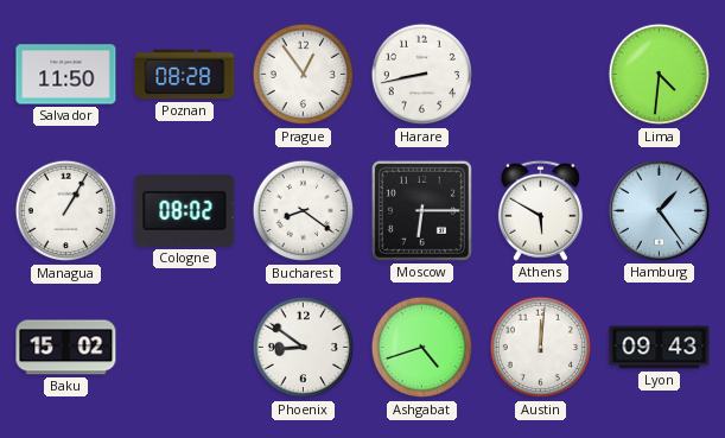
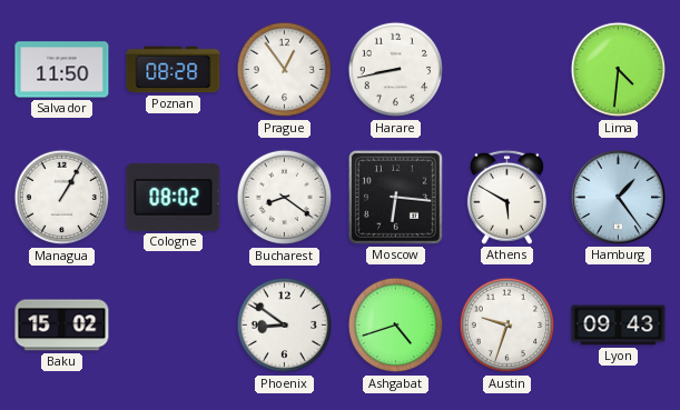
Moscow: 6:15 -> 6:16
Austin: 12:01 -> 9:33
